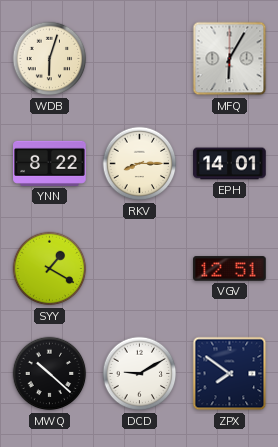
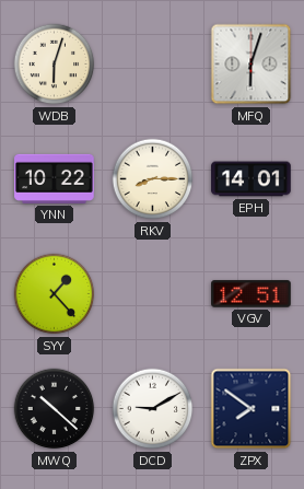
MFQ: 6:05 -> 6:03
YNN: 8:22 -> 10:22
SYY: 1:20 -> 1:23
